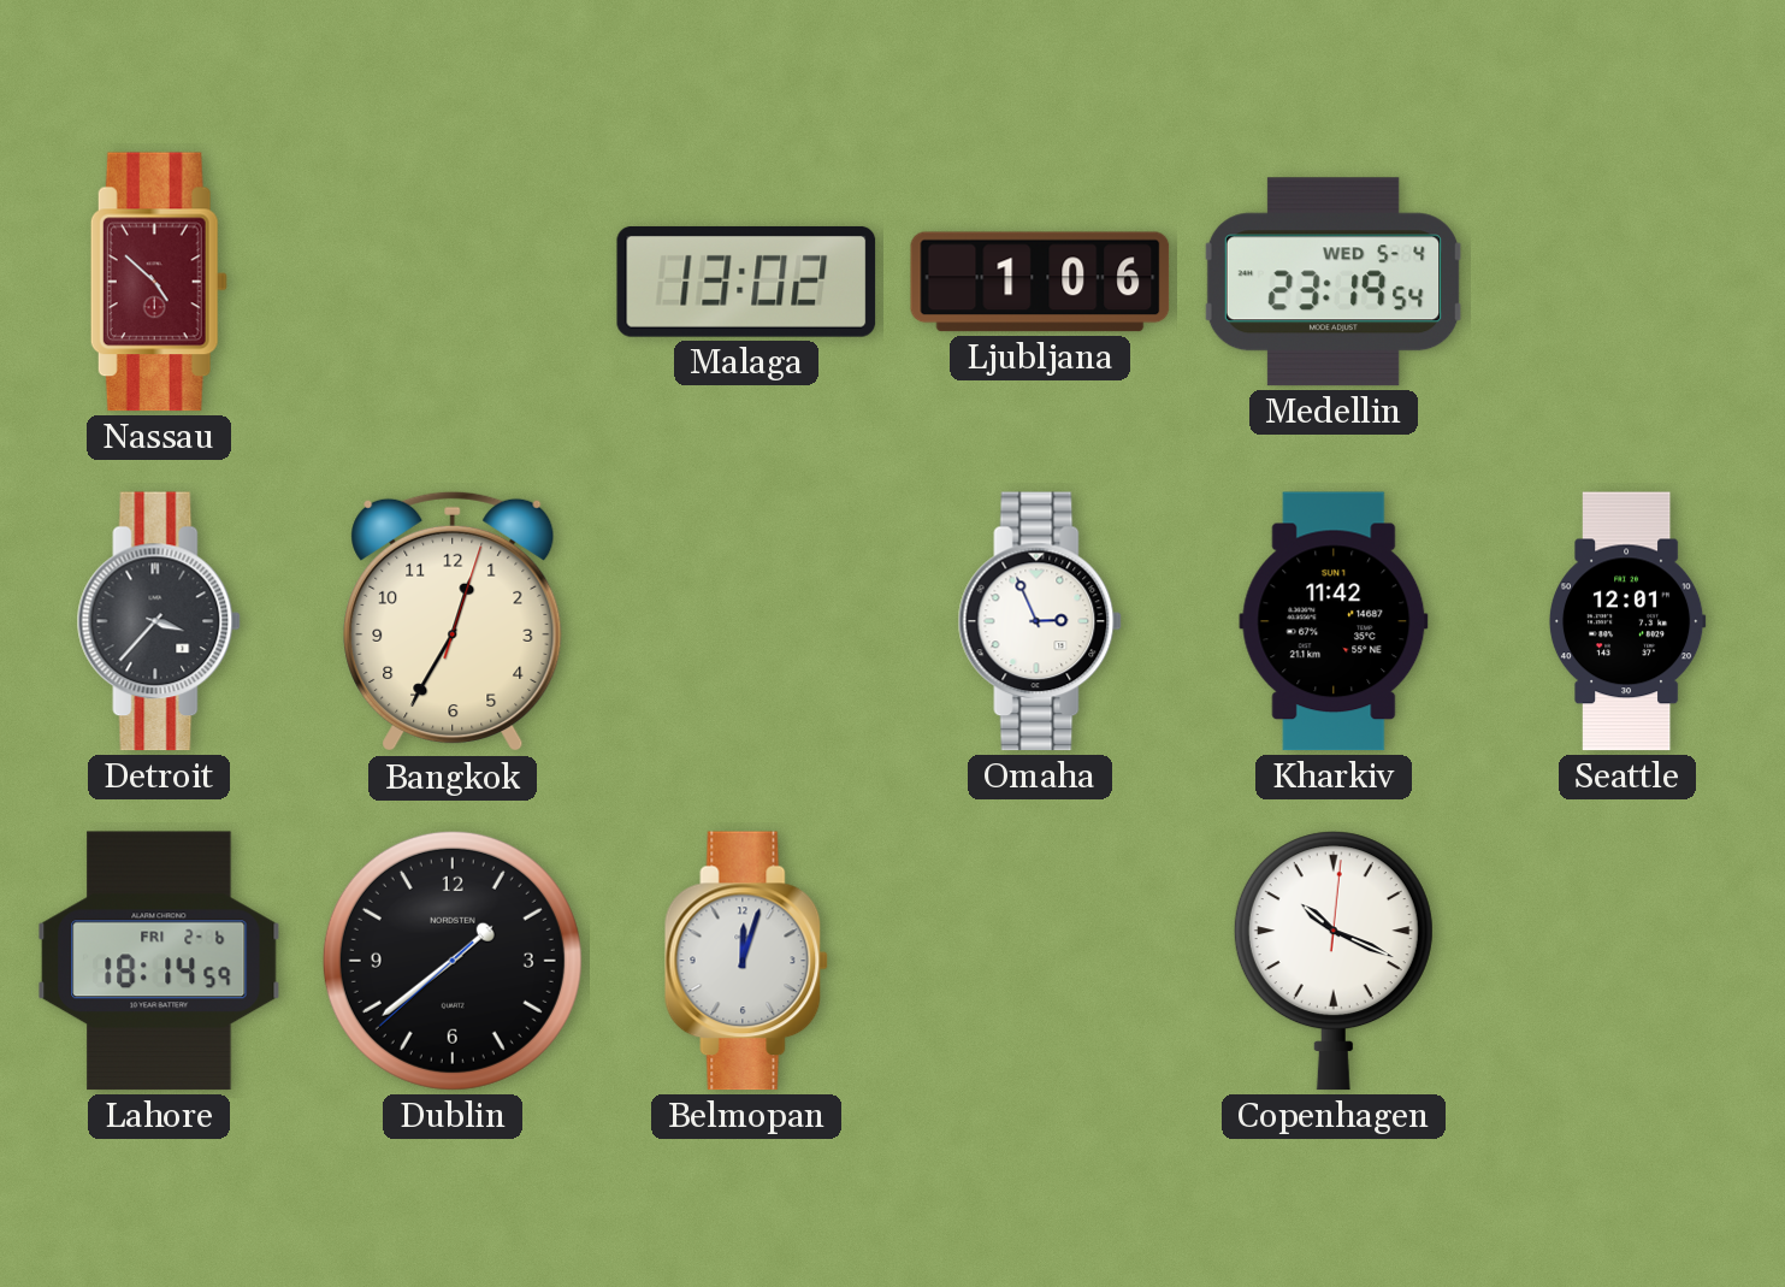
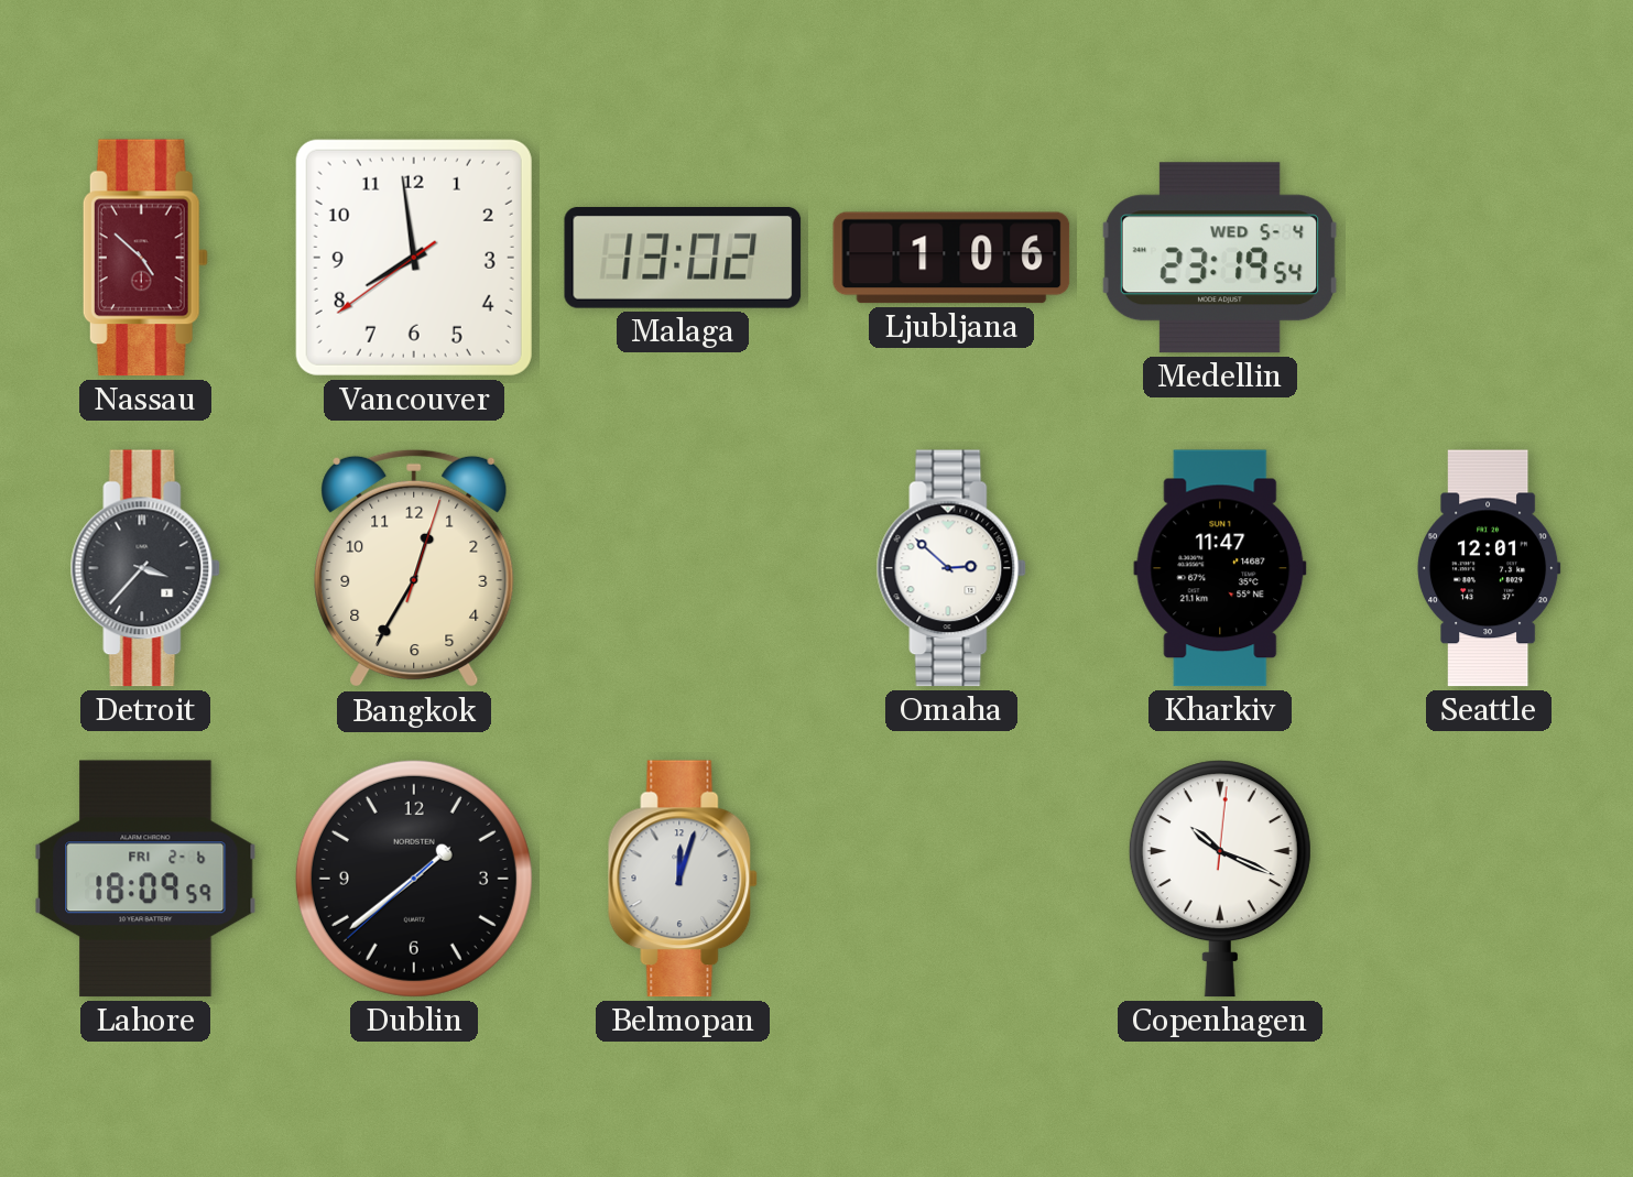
Vancouver: none -> 7:58
Omaha: 2:56 -> 2:52
Kharkiv: 11:42 -> 11:47
Lahore: 18:14 -> 18:09
